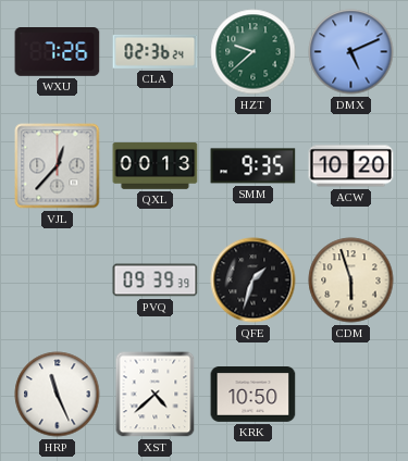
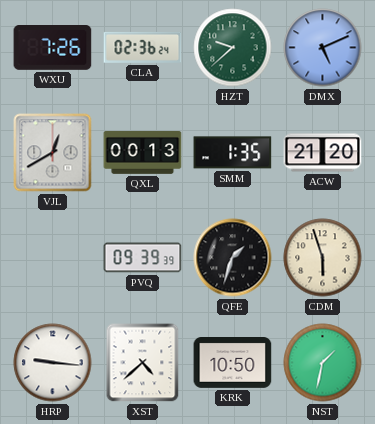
VJL: 12:37 -> 12:40
SMM: 9:35 -> 1:35
ACW: 10:20 -> 21:20
HRP: 11:26 -> 9:16
NST: none -> 1:32
